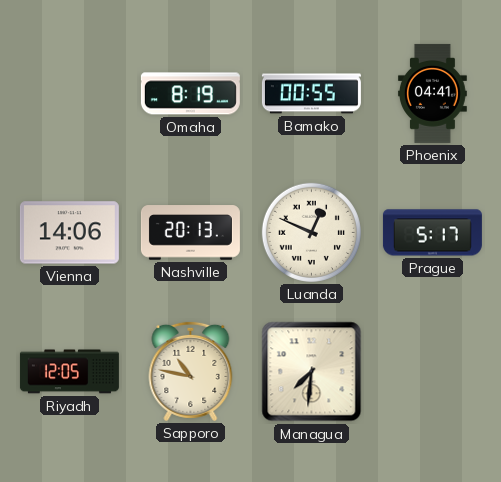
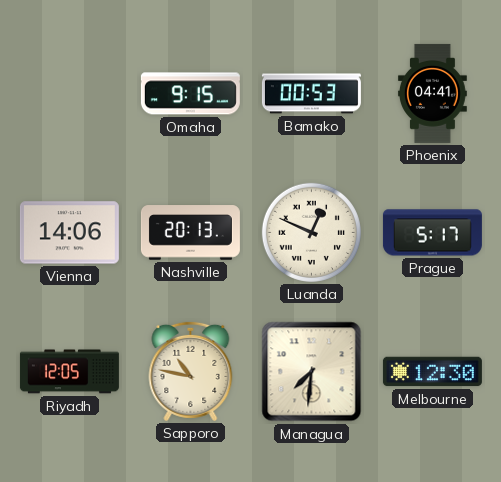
Omaha: 8:19 -> 9:15
Bamako: 00:55 -> 00:53
Melbourne: none -> 12:30
